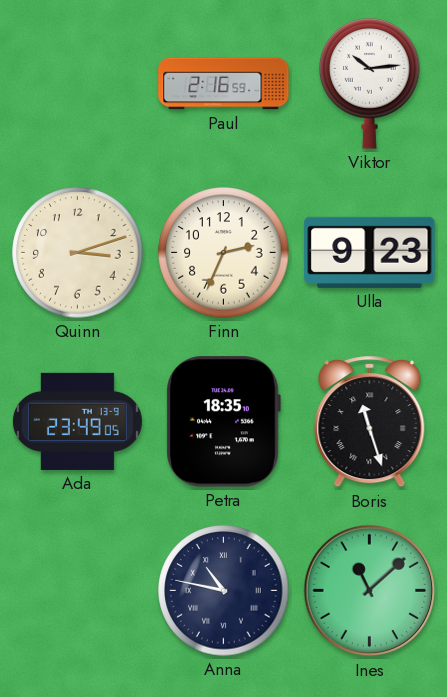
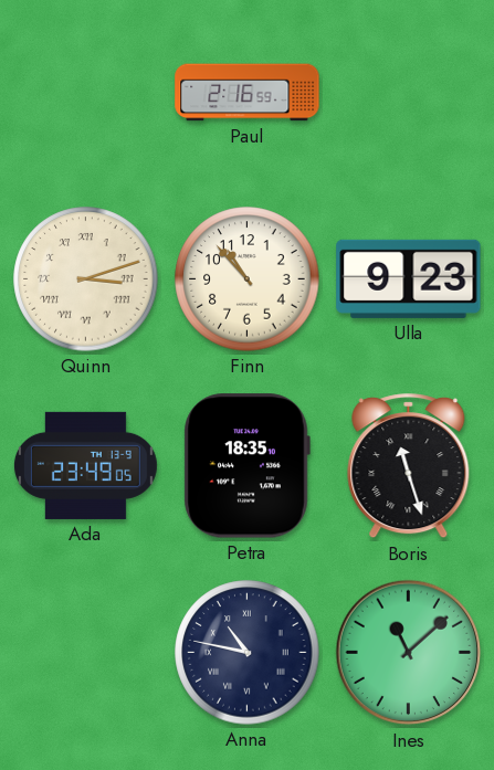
Viktor: 10:14 -> none
Quinn numerals: Arabic -> Roman
Finn: 2:34 -> 10:53
